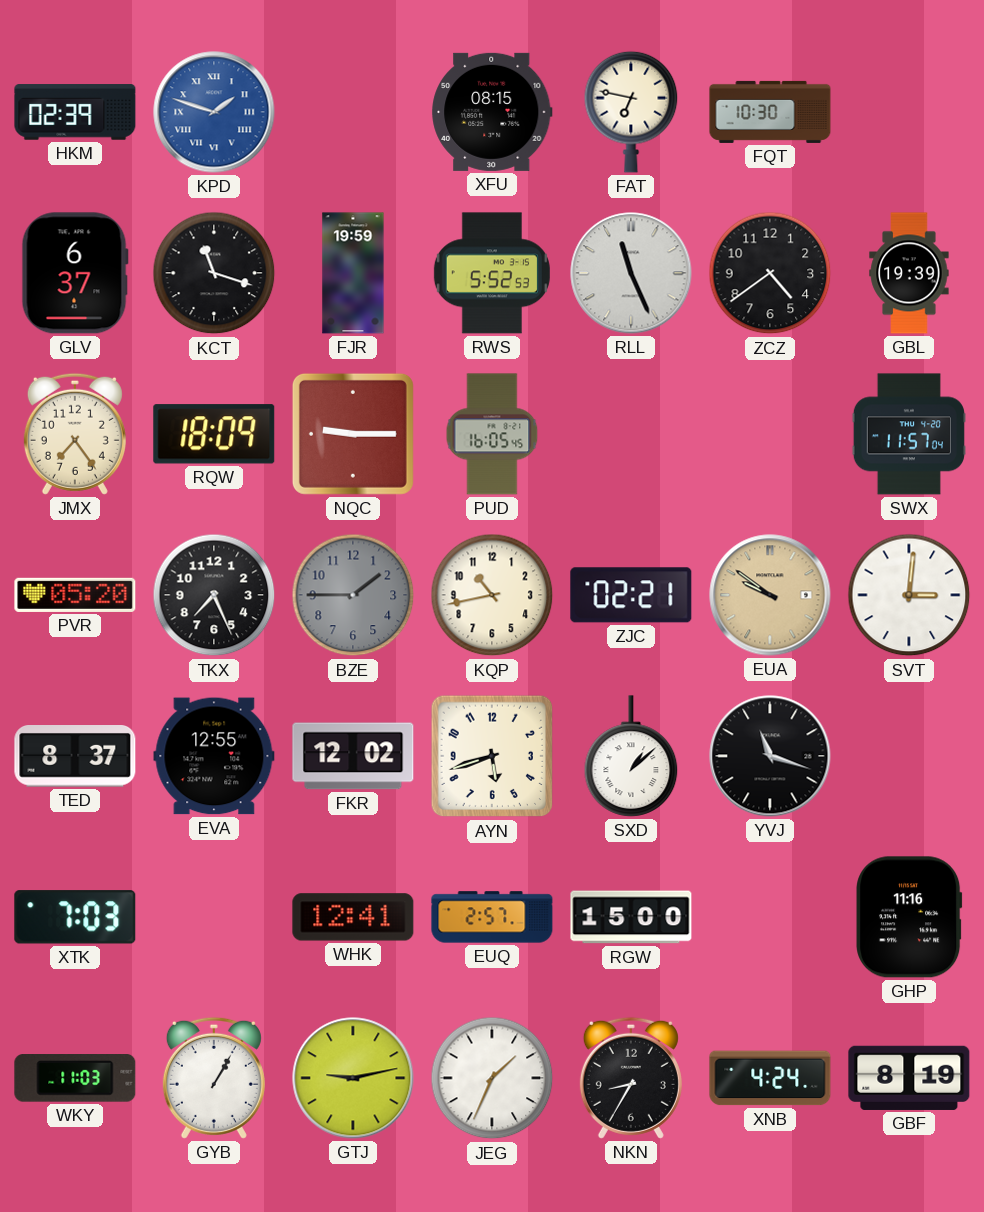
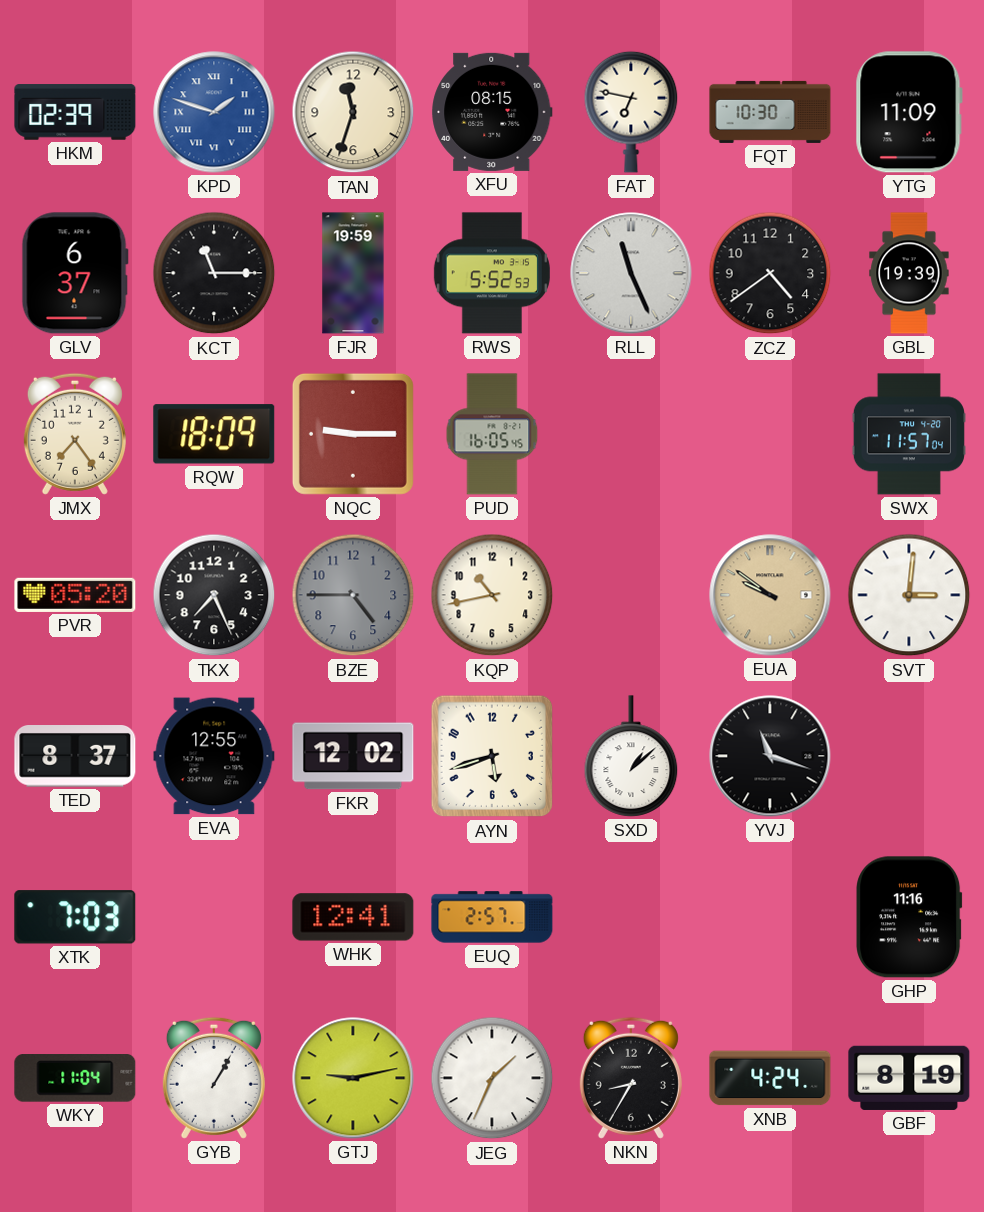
TAN: none -> 11:33
YTG: none -> 11:09
KCT: 11:18 -> 11:15
BZE: 1:45 -> 4:45
ZJC: 02:21 -> none
RGW: 15:00 -> none
WKY: 11:03 -> 11:04
